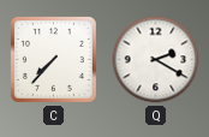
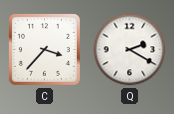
C: 7:37 -> 3:37
